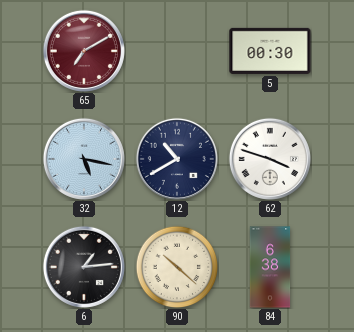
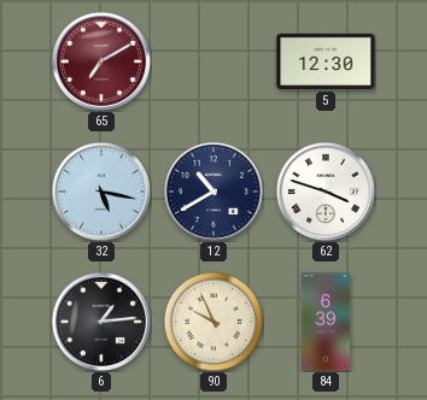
5: 00:30 -> 12:30
90: 10:22 -> 9:56
84: 6:38 -> 6:39
